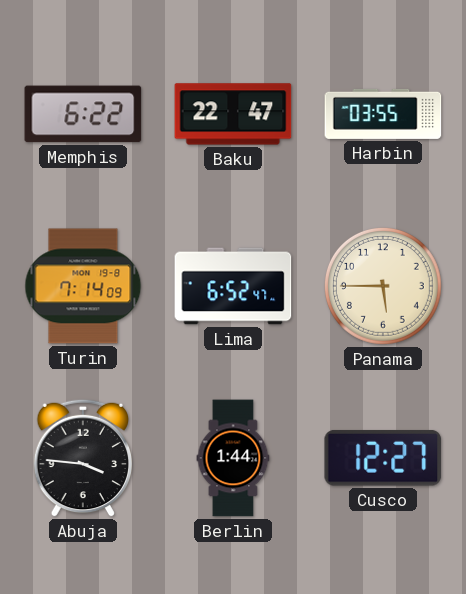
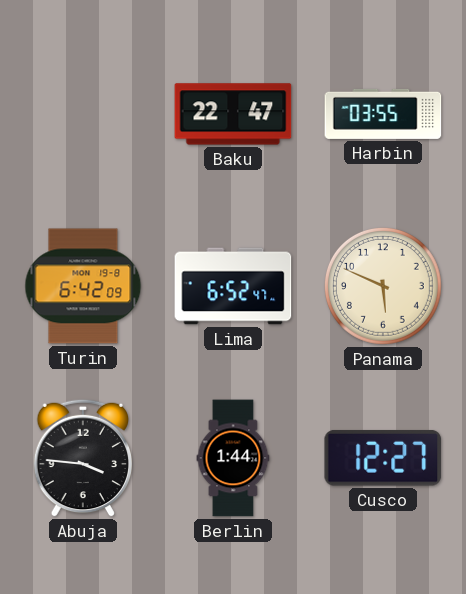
Memphis: 6:22 -> none
Turin: 7:14 -> 6:42
Panama: 5:45 -> 5:49
